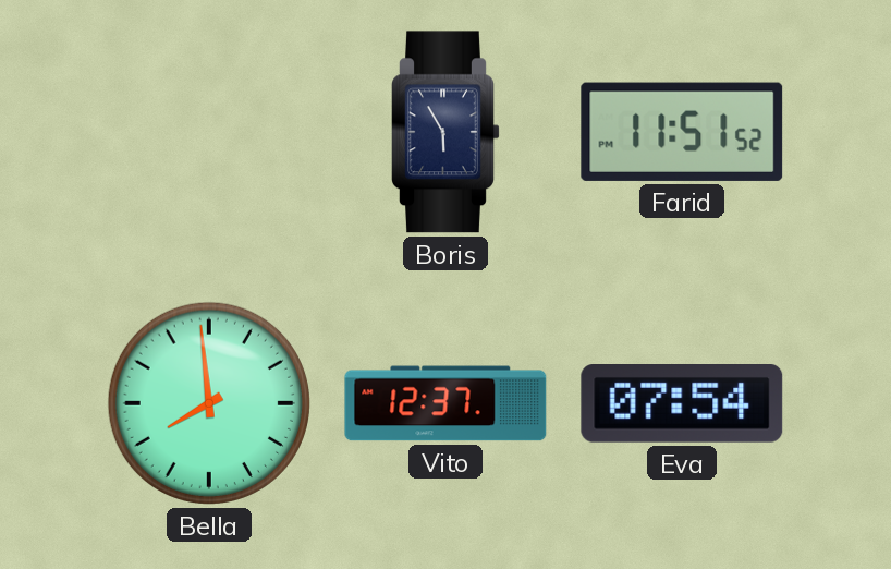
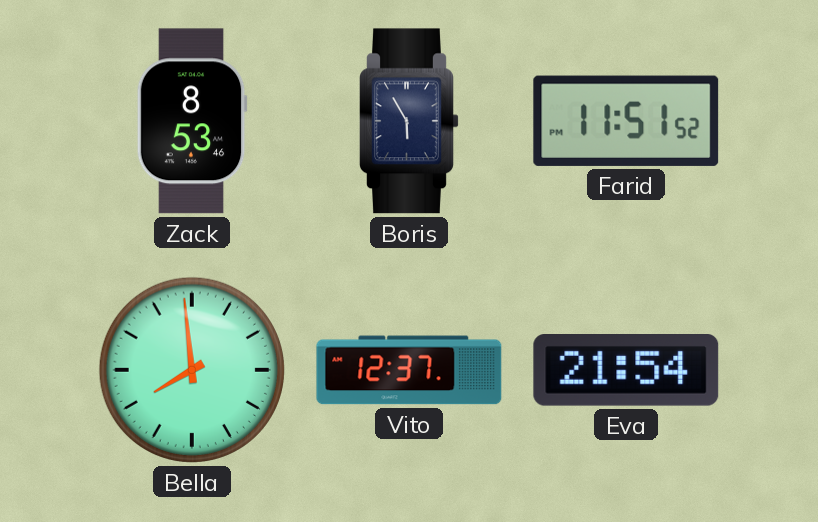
Zack: none -> 8:53
Eva: 07:54 -> 21:54
